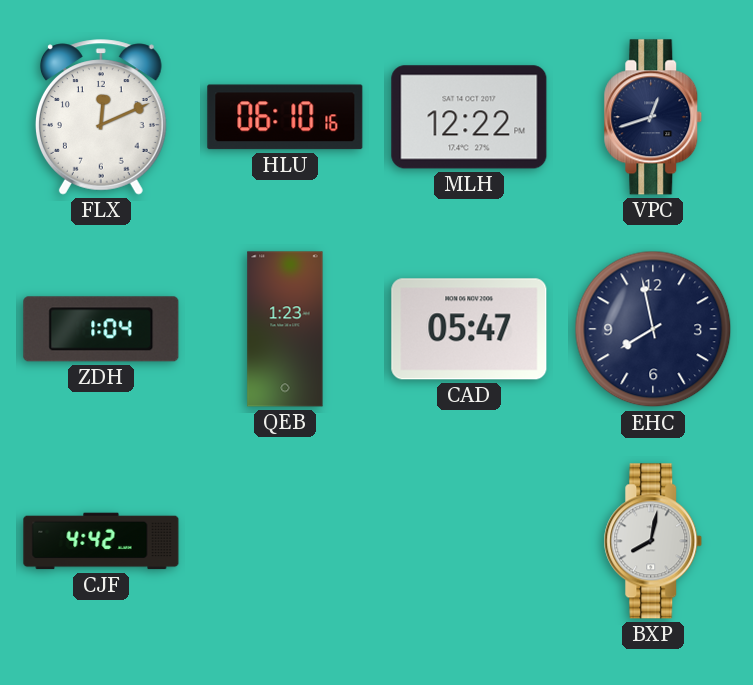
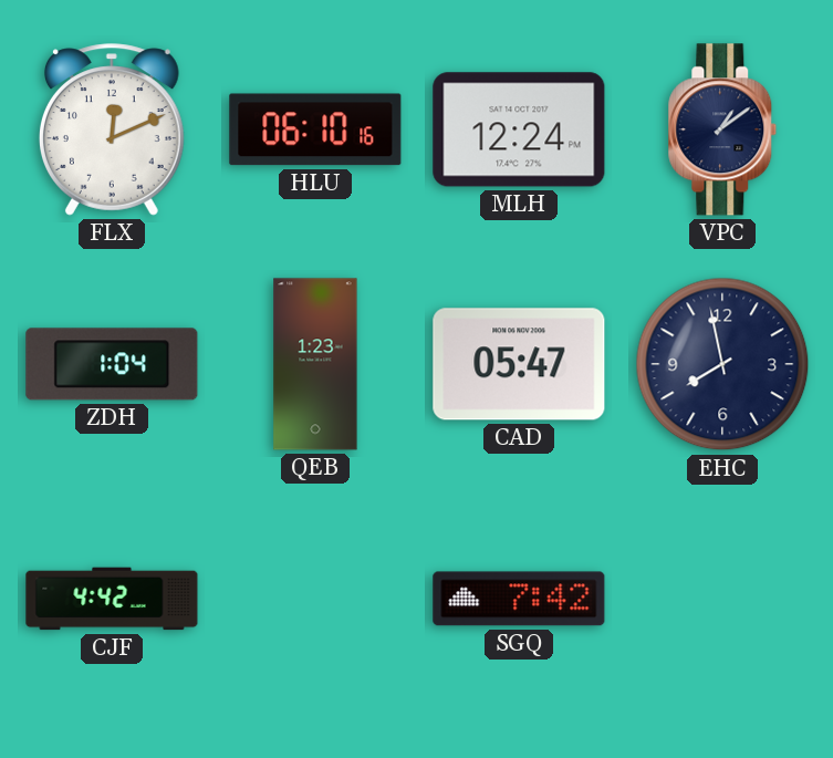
MLH: 12:22 -> 12:24
VPC: 12:42 -> 1:09
SGQ: none -> 7:42
BXP: 8:02 -> none
